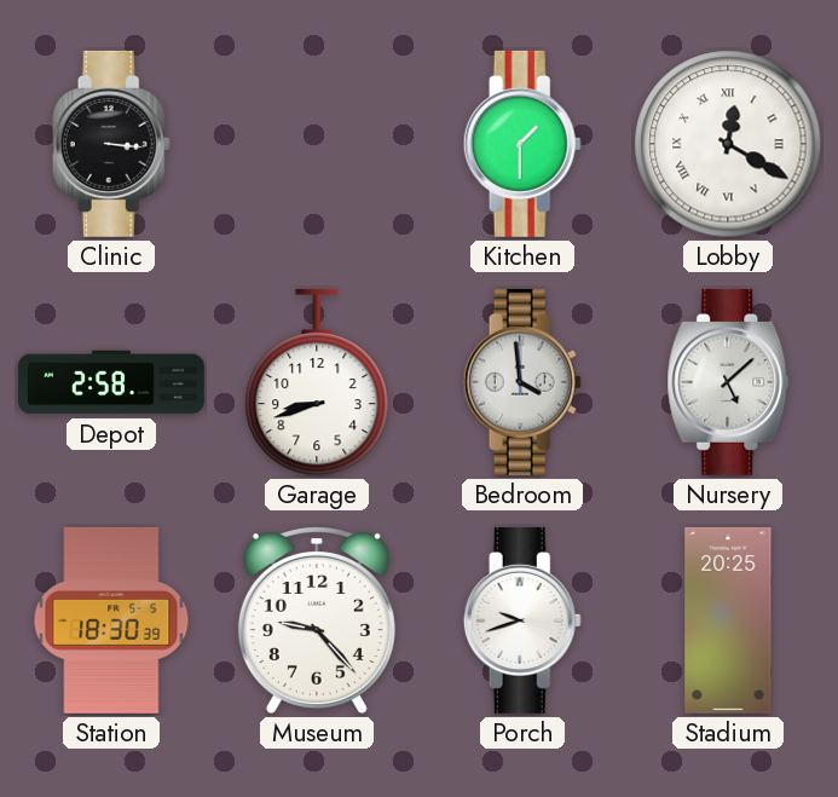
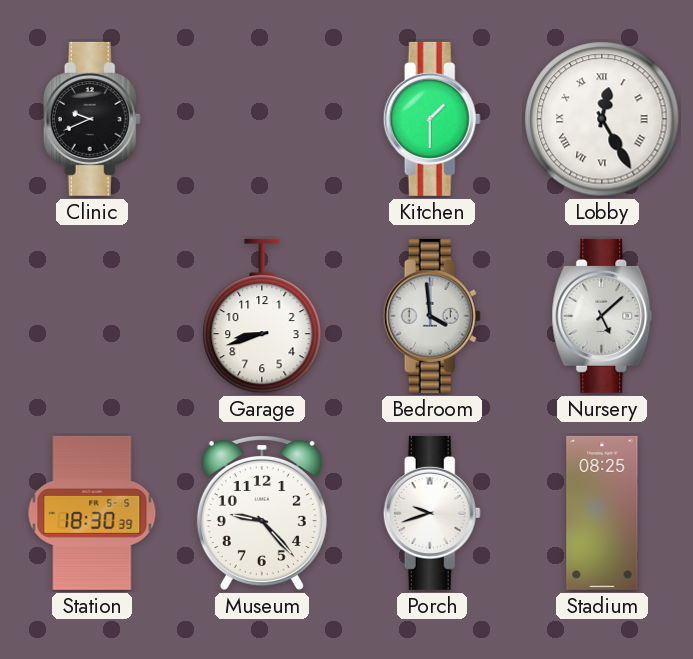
Clinic: 3:16 -> 9:41
Lobby: 12:20 -> 12:25
Depot: 2:58 -> none
Stadium: 20:25 -> 08:25
